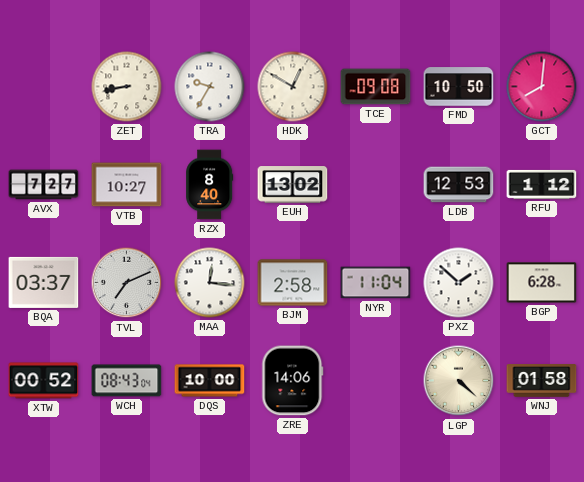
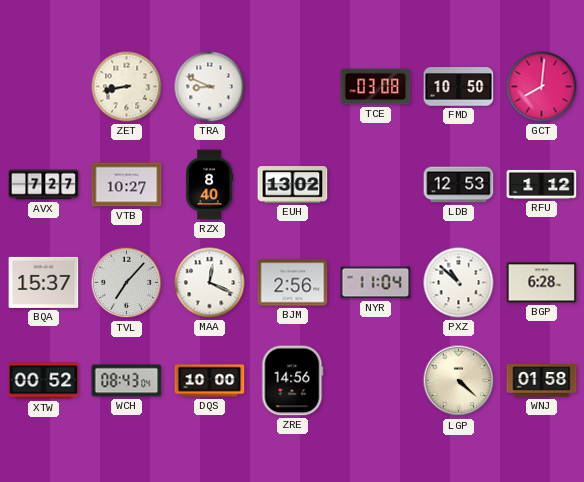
TRA: 9:35 -> 8:49
HDK: 12:50 -> none
TCE: 09:08 -> 03:08
BQA: 03:37 -> 15:37
TVL: 7:11 -> 7:07
MAA: 12:16 -> 12:19
BJM: 2:58 -> 2:56
PXZ: 1:52 -> 10:52
ZRE: 14:06 -> 14:56
